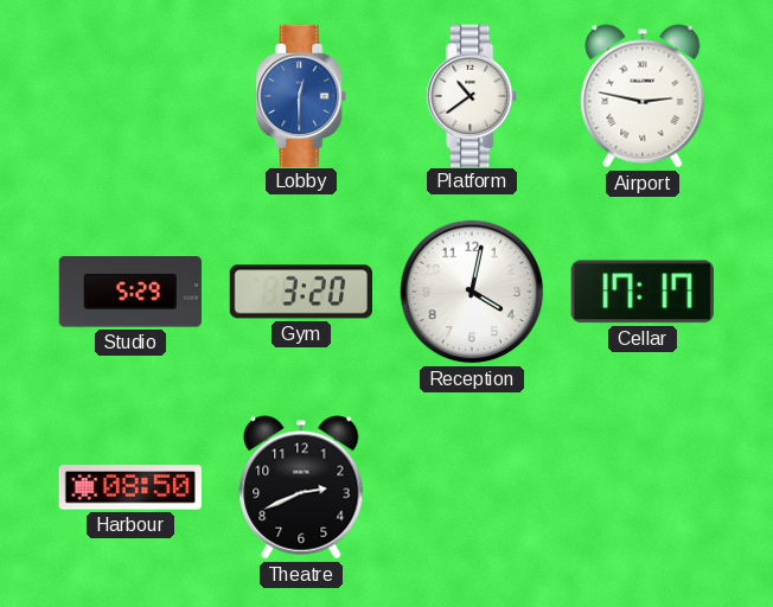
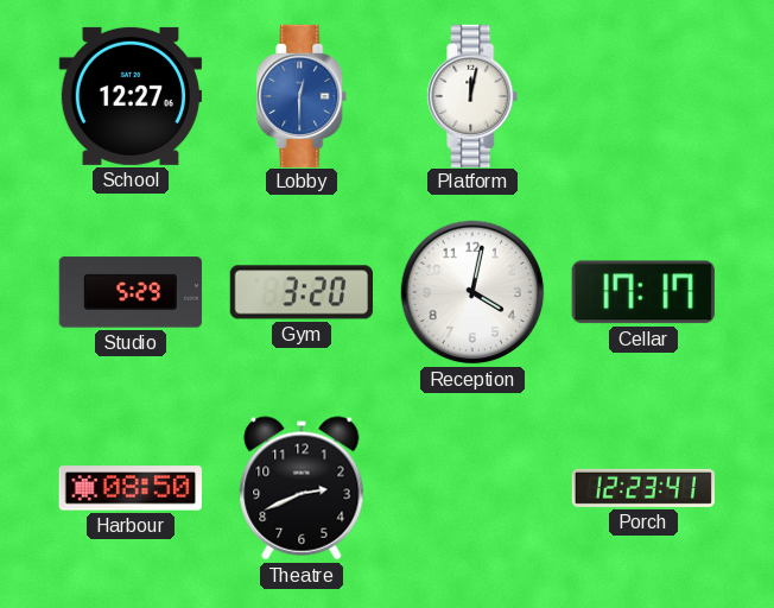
School: none -> 12:27
Platform: 10:39 -> 12:02
Airport: 2:47 -> none
Porch: none -> 12:23
